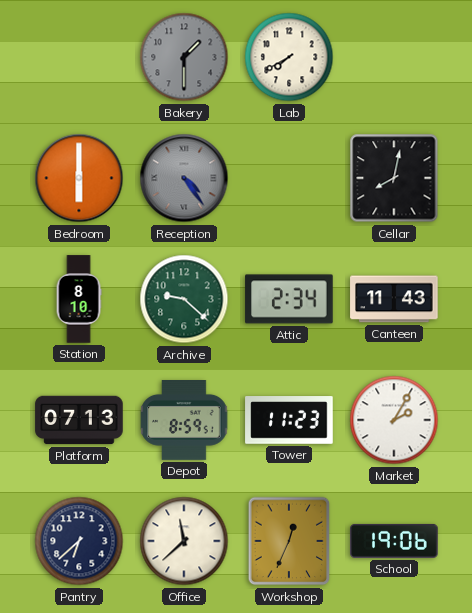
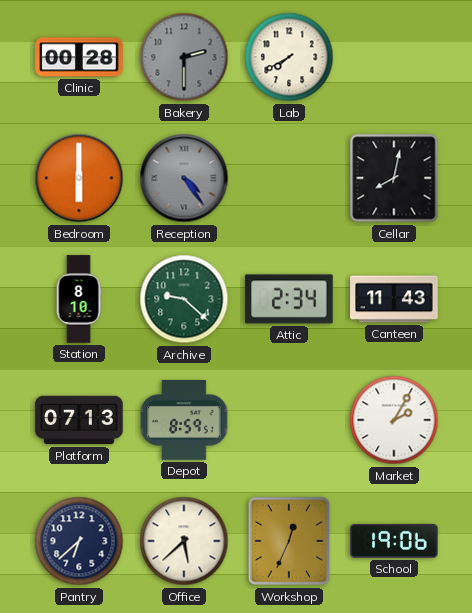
Clinic: none -> 00:28
Bakery: 1:30 -> 2:30
Tower: 11:23 -> none
Office: 11:38 -> 5:38
